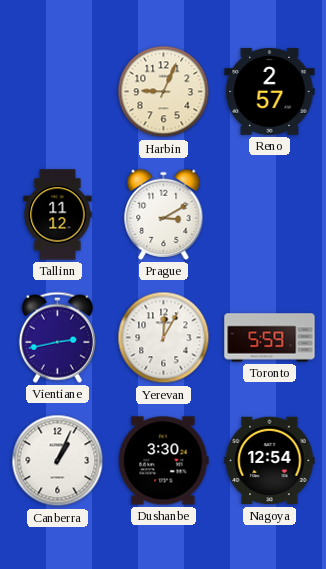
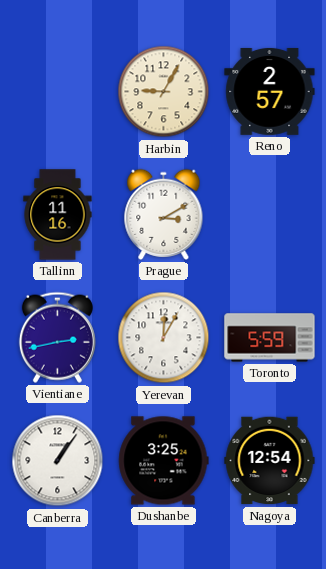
Harbin: 9:04 -> 9:05
Tallinn: 11:12 -> 11:16
Canberra: 1:04 -> 1:06
Dushanbe: 3:30 -> 3:25
